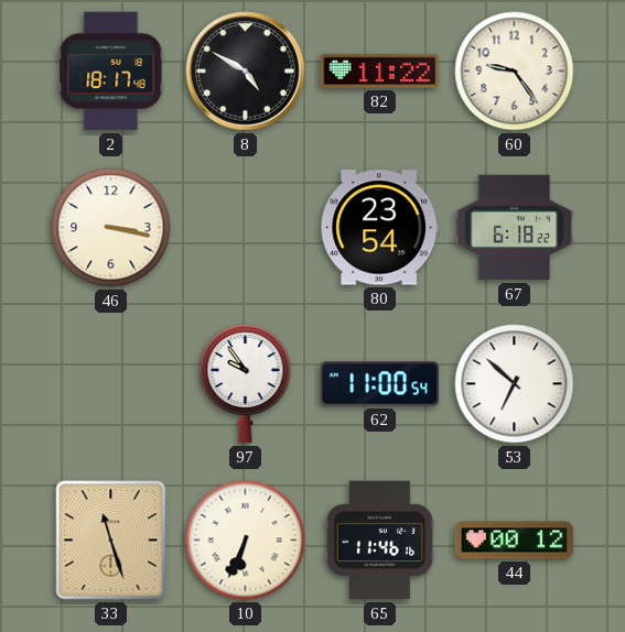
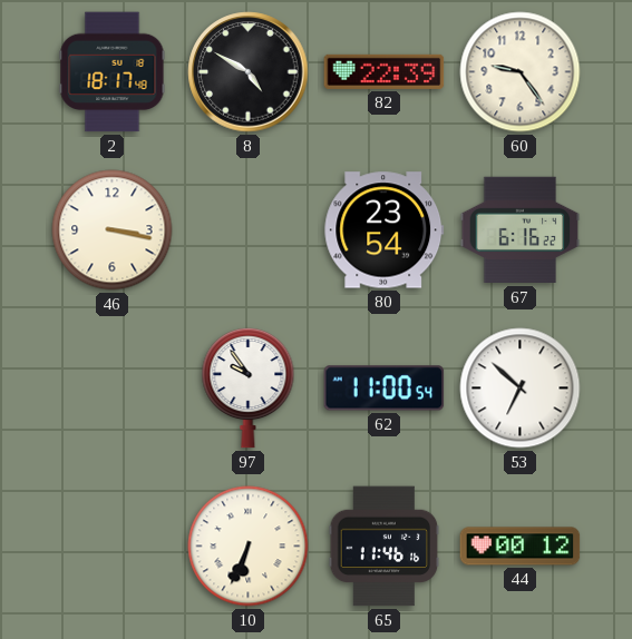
82: 11:22 -> 22:39
67: 6:18 -> 6:16
33: 11:27 -> none
